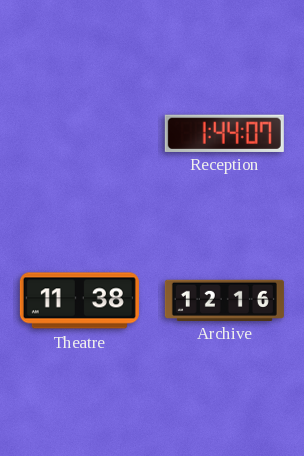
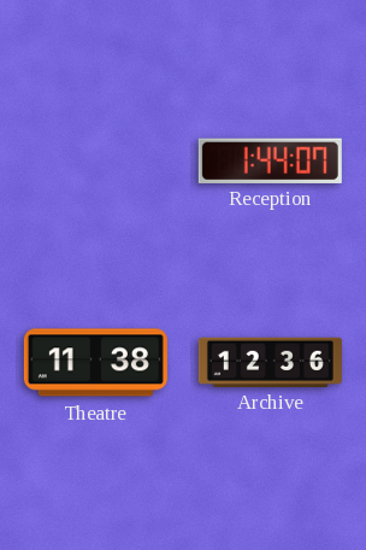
Archive: 12:16 -> 12:36
